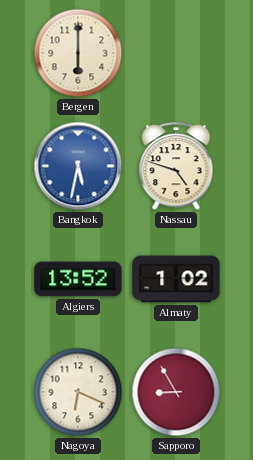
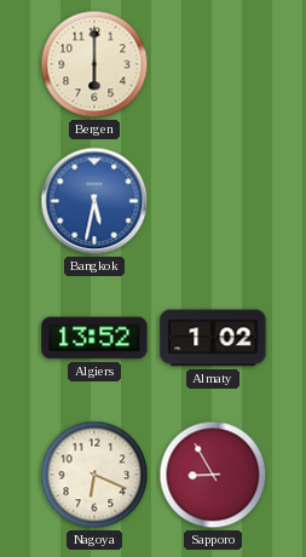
Nassau: 4:48 -> none
